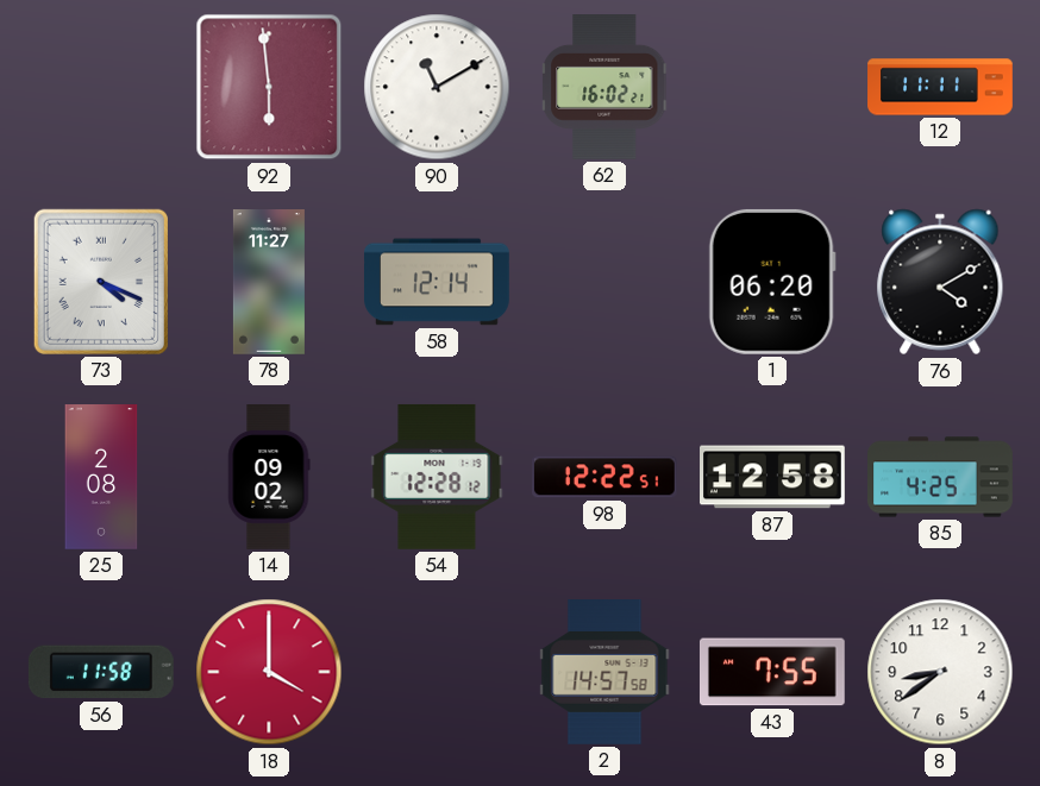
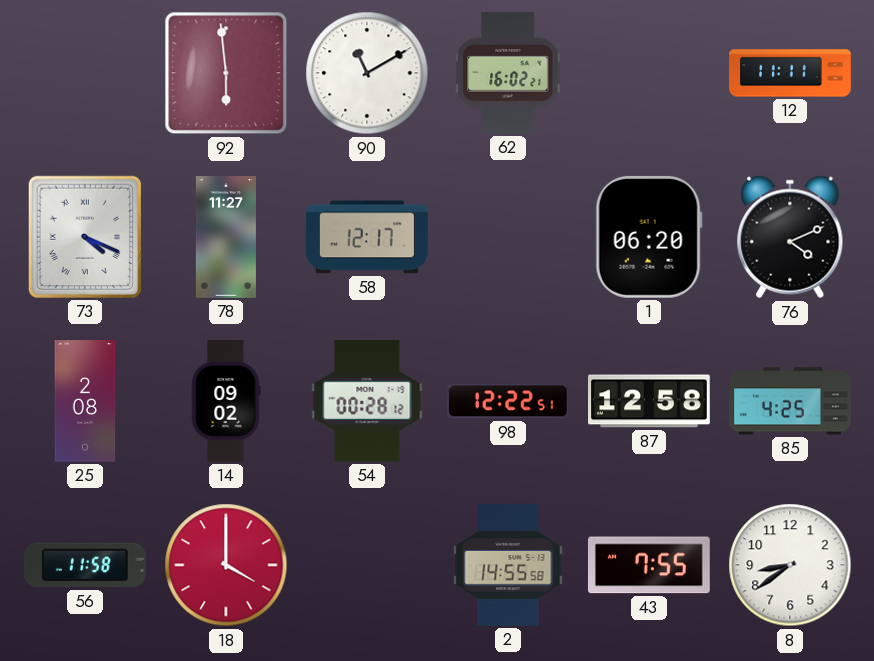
58: 12:14 -> 12:17
76: 4:10 -> 4:11
54: 12:28 -> 00:28
2: 14:57 -> 14:55
